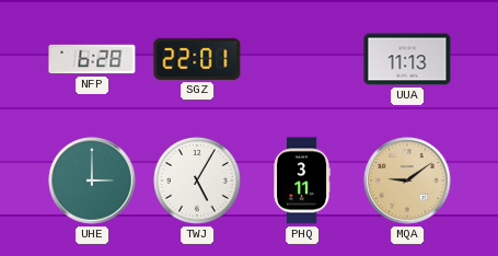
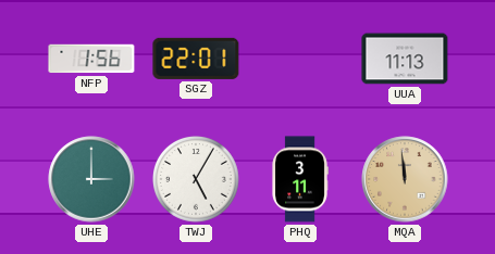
NFP: 6:28 -> 1:56
MQA: 9:09 -> 11:59
